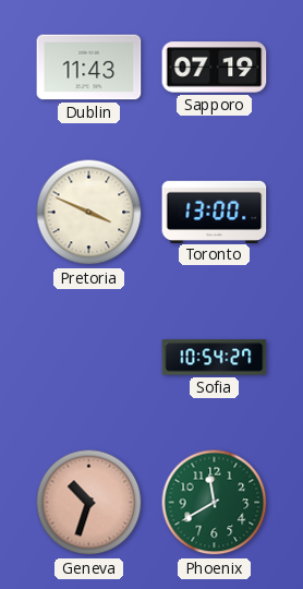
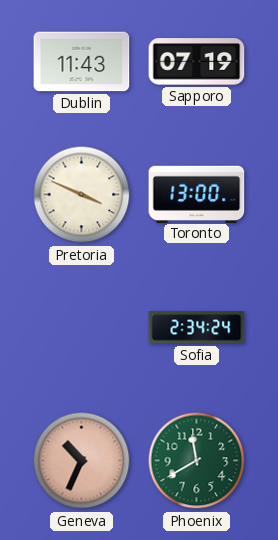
Sofia: 10:54 -> 2:34
Geneva: 10:33 -> 10:34
